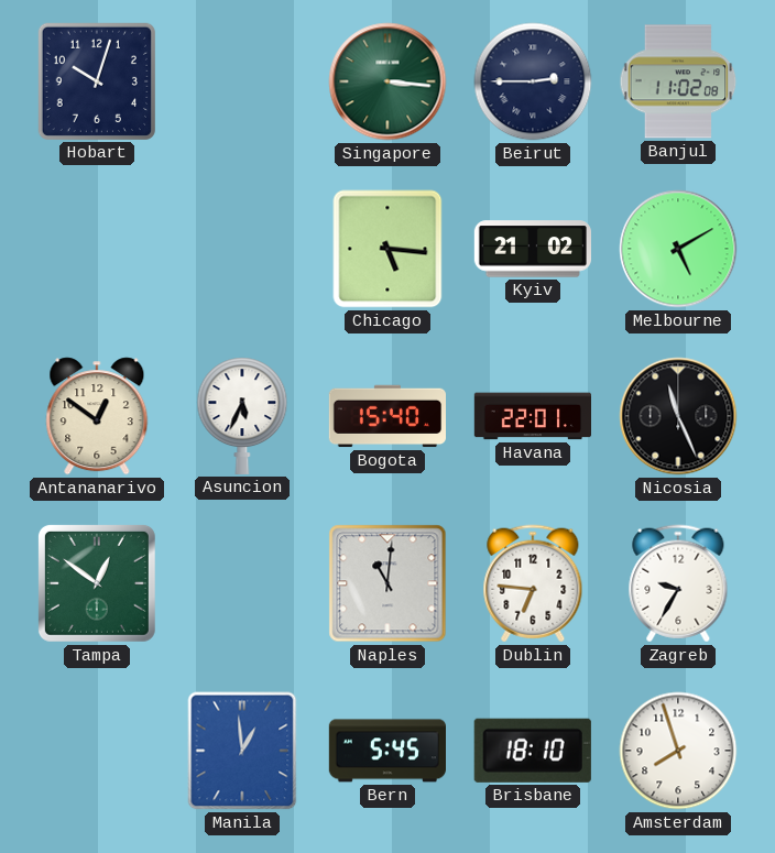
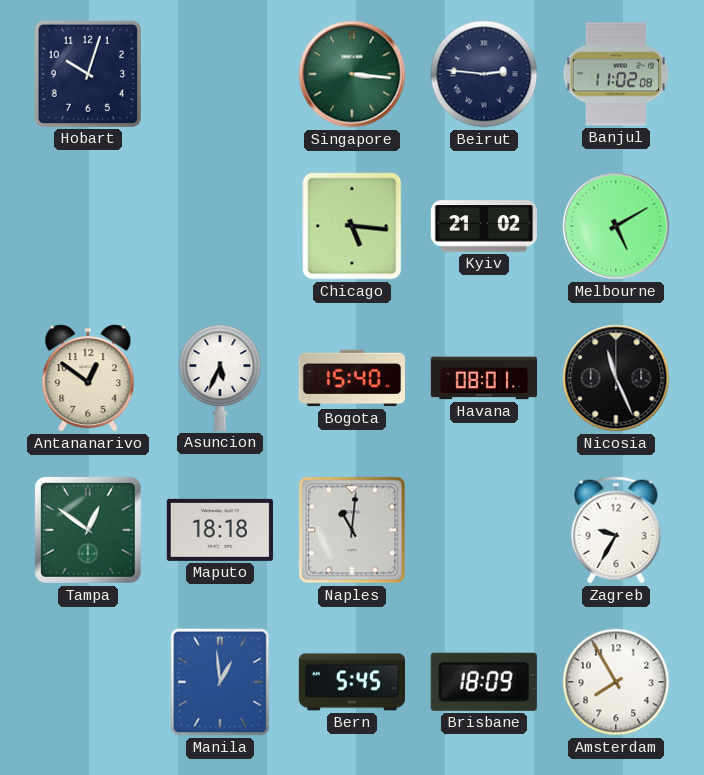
Beirut: 2:45 -> 2:46
Havana: 22:01 -> 08:01
Maputo: none -> 18:18
Dublin: 6:46 -> none
Brisbane: 18:10 -> 18:09
Amsterdam: 7:57 -> 7:55
